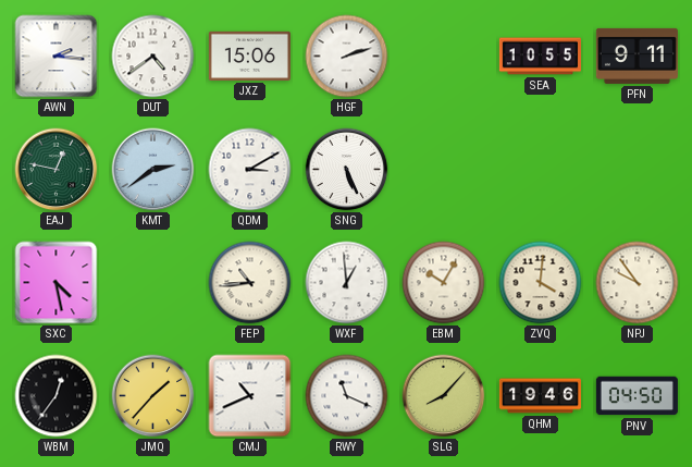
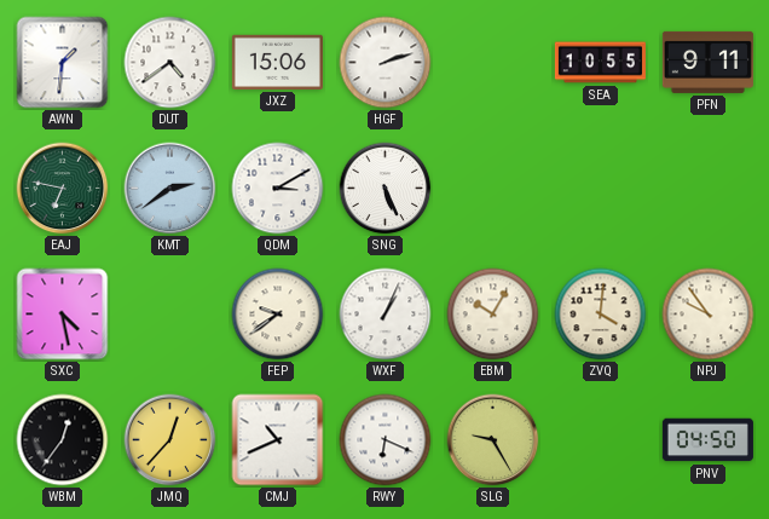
AWN: 2:16 -> 1:31
EAJ: 12:47 -> 6:47
FEP: 10:44 -> 9:39
WXF: 12:59 -> 1:04
JMQ: 1:37 -> 12:37
RWY: 11:19 -> 6:19
SLG: 8:07 -> 9:25
QHM: 19:46 -> none
